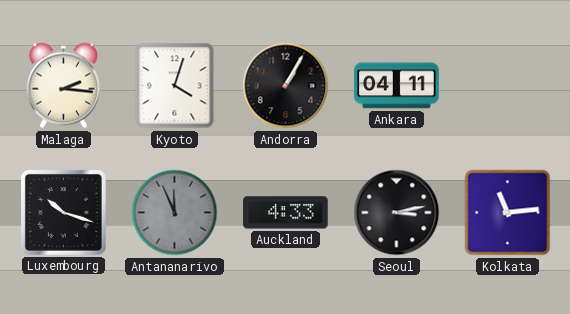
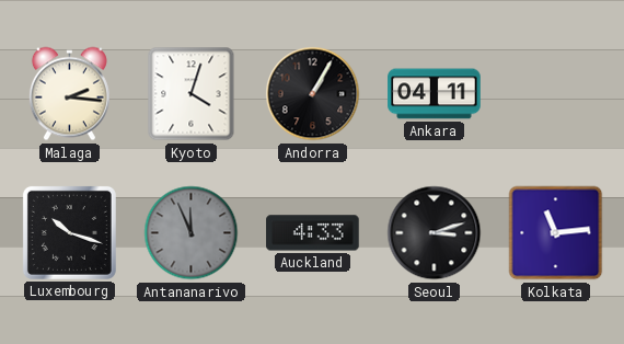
Seoul: 3:13 -> 3:12
